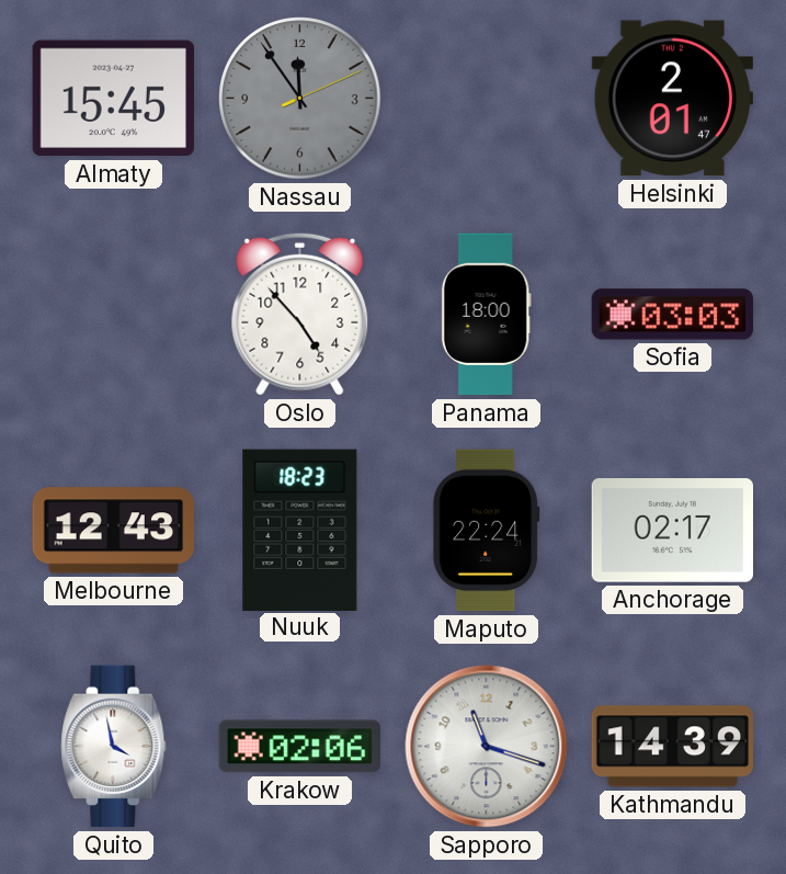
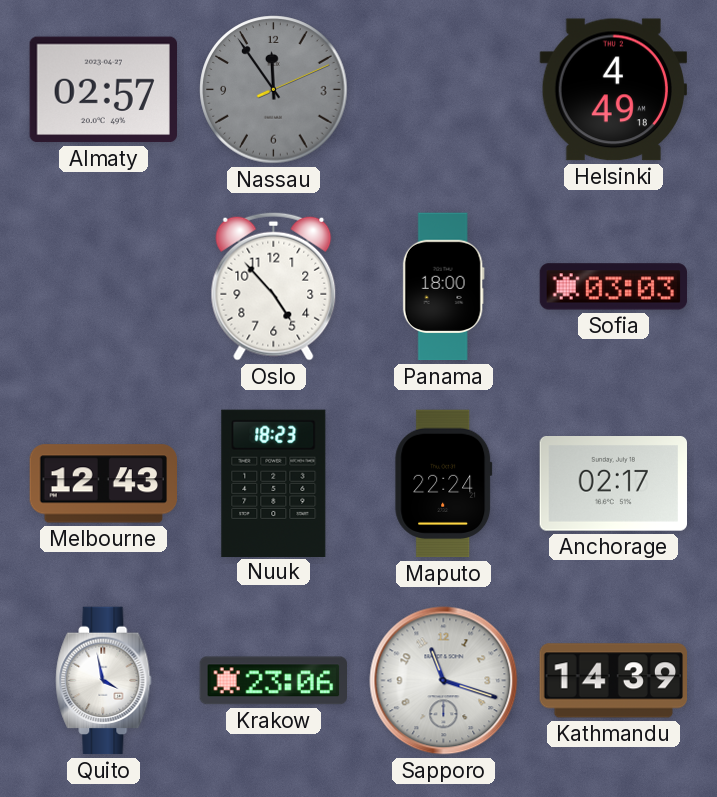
Almaty: 15:45 -> 02:57
Helsinki: 2:01 -> 4:49
Krakow: 02:06 -> 23:06
